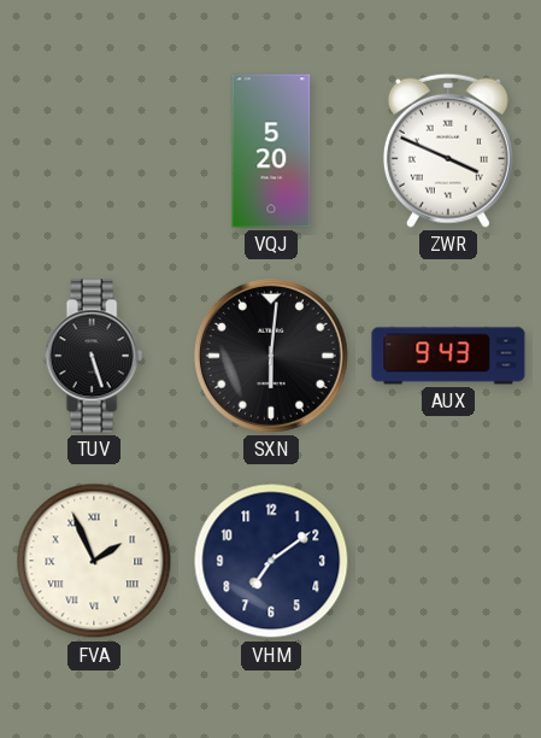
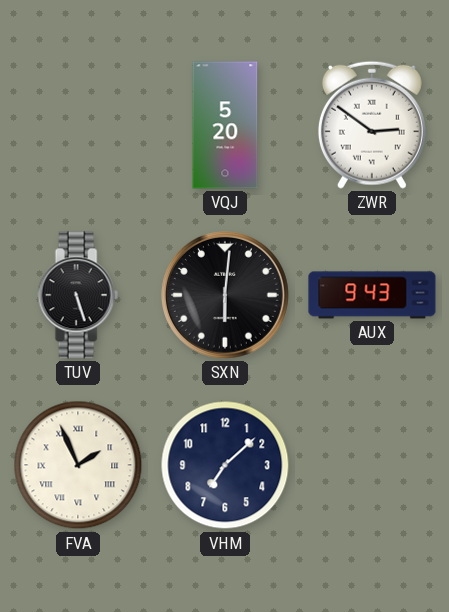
ZWR: 3:49 -> 2:51
VHM: 7:09 -> 7:08
